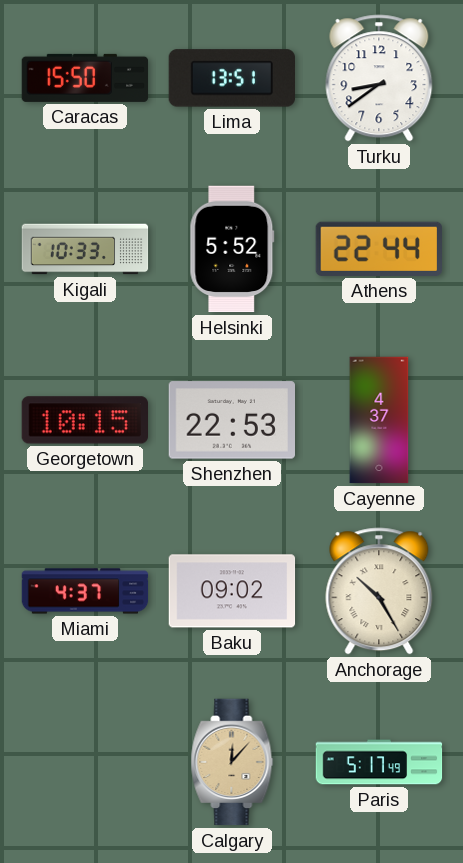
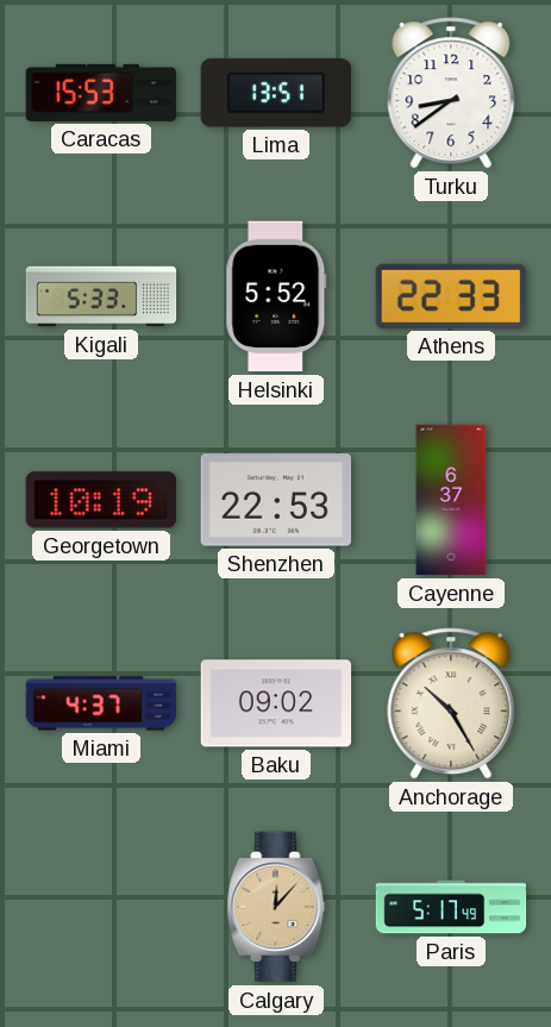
Caracas: 15:50 -> 15:53
Kigali: 10:33 -> 5:33
Athens: 22:44 -> 22:33
Georgetown: 10:15 -> 10:19
Cayenne: 4:37 -> 6:37
